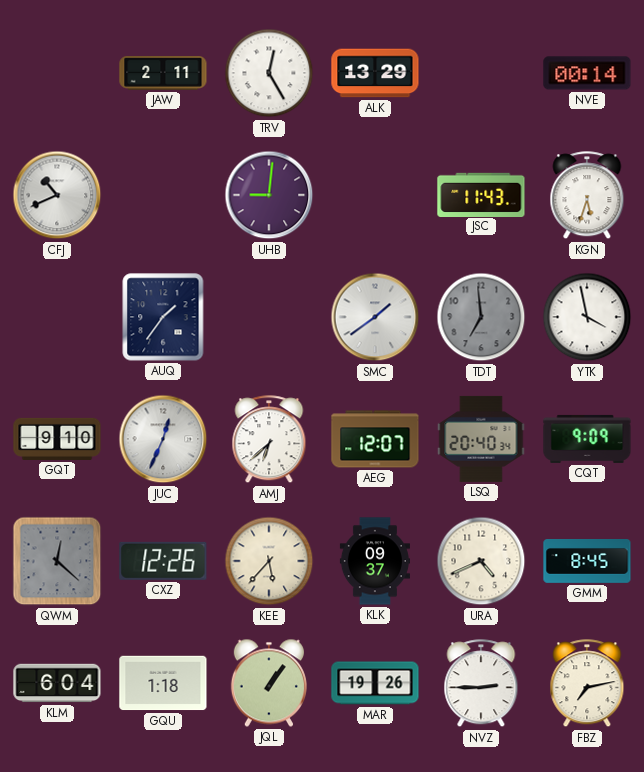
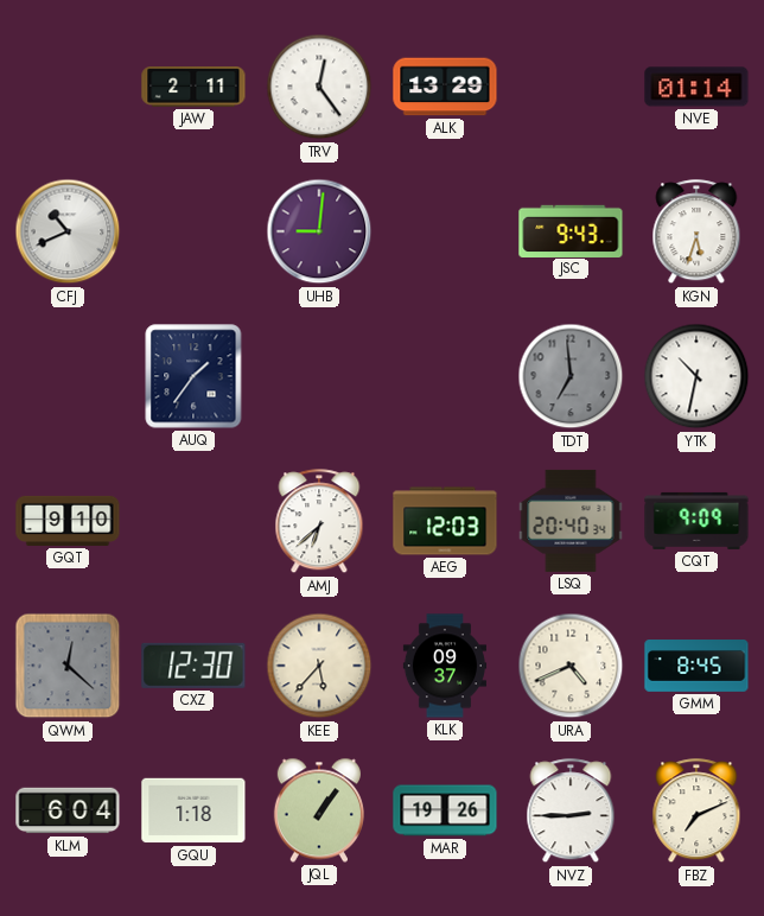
TRV: 12:25 -> 12:24
NVE: 00:14 -> 01:14
JSC: 11:43 -> 9:43
SMC: 1:39 -> none
YTK: 3:58 -> 10:32
JUC: 12:34 -> none
AEG: 12:07 -> 12:03
CXZ: 12:26 -> 12:30
FBZ: 7:13 -> 7:11
